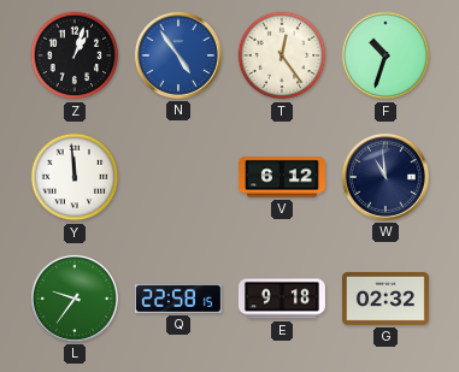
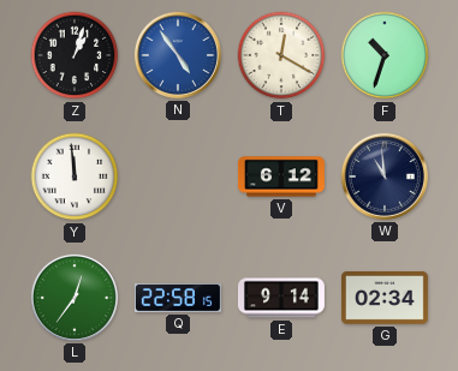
T: 12:24 -> 12:20
L: 9:36 -> 12:36
E: 9:18 -> 9:14
G: 02:32 -> 02:34
